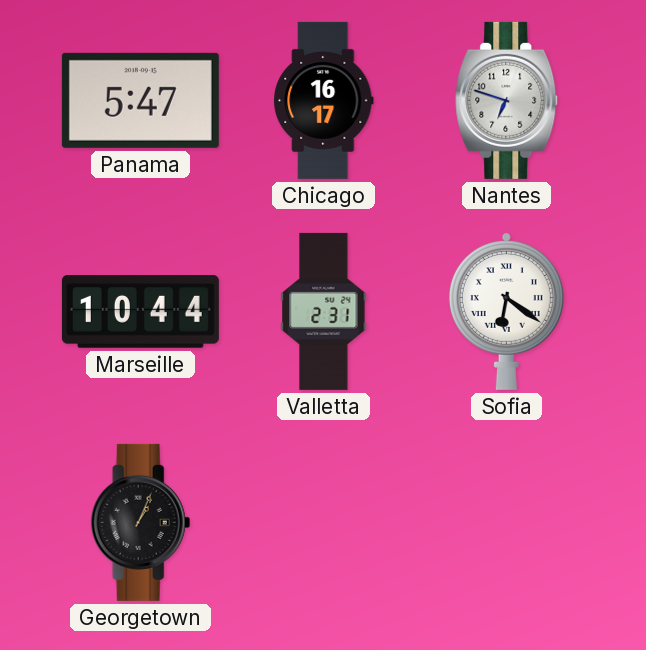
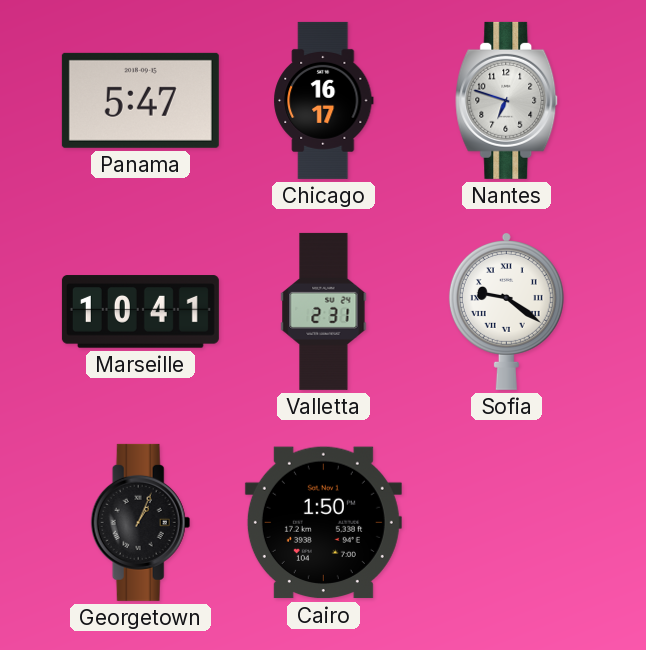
Marseille: 10:44 -> 10:41
Sofia: 6:21 -> 9:21
Cairo: none -> 1:50
